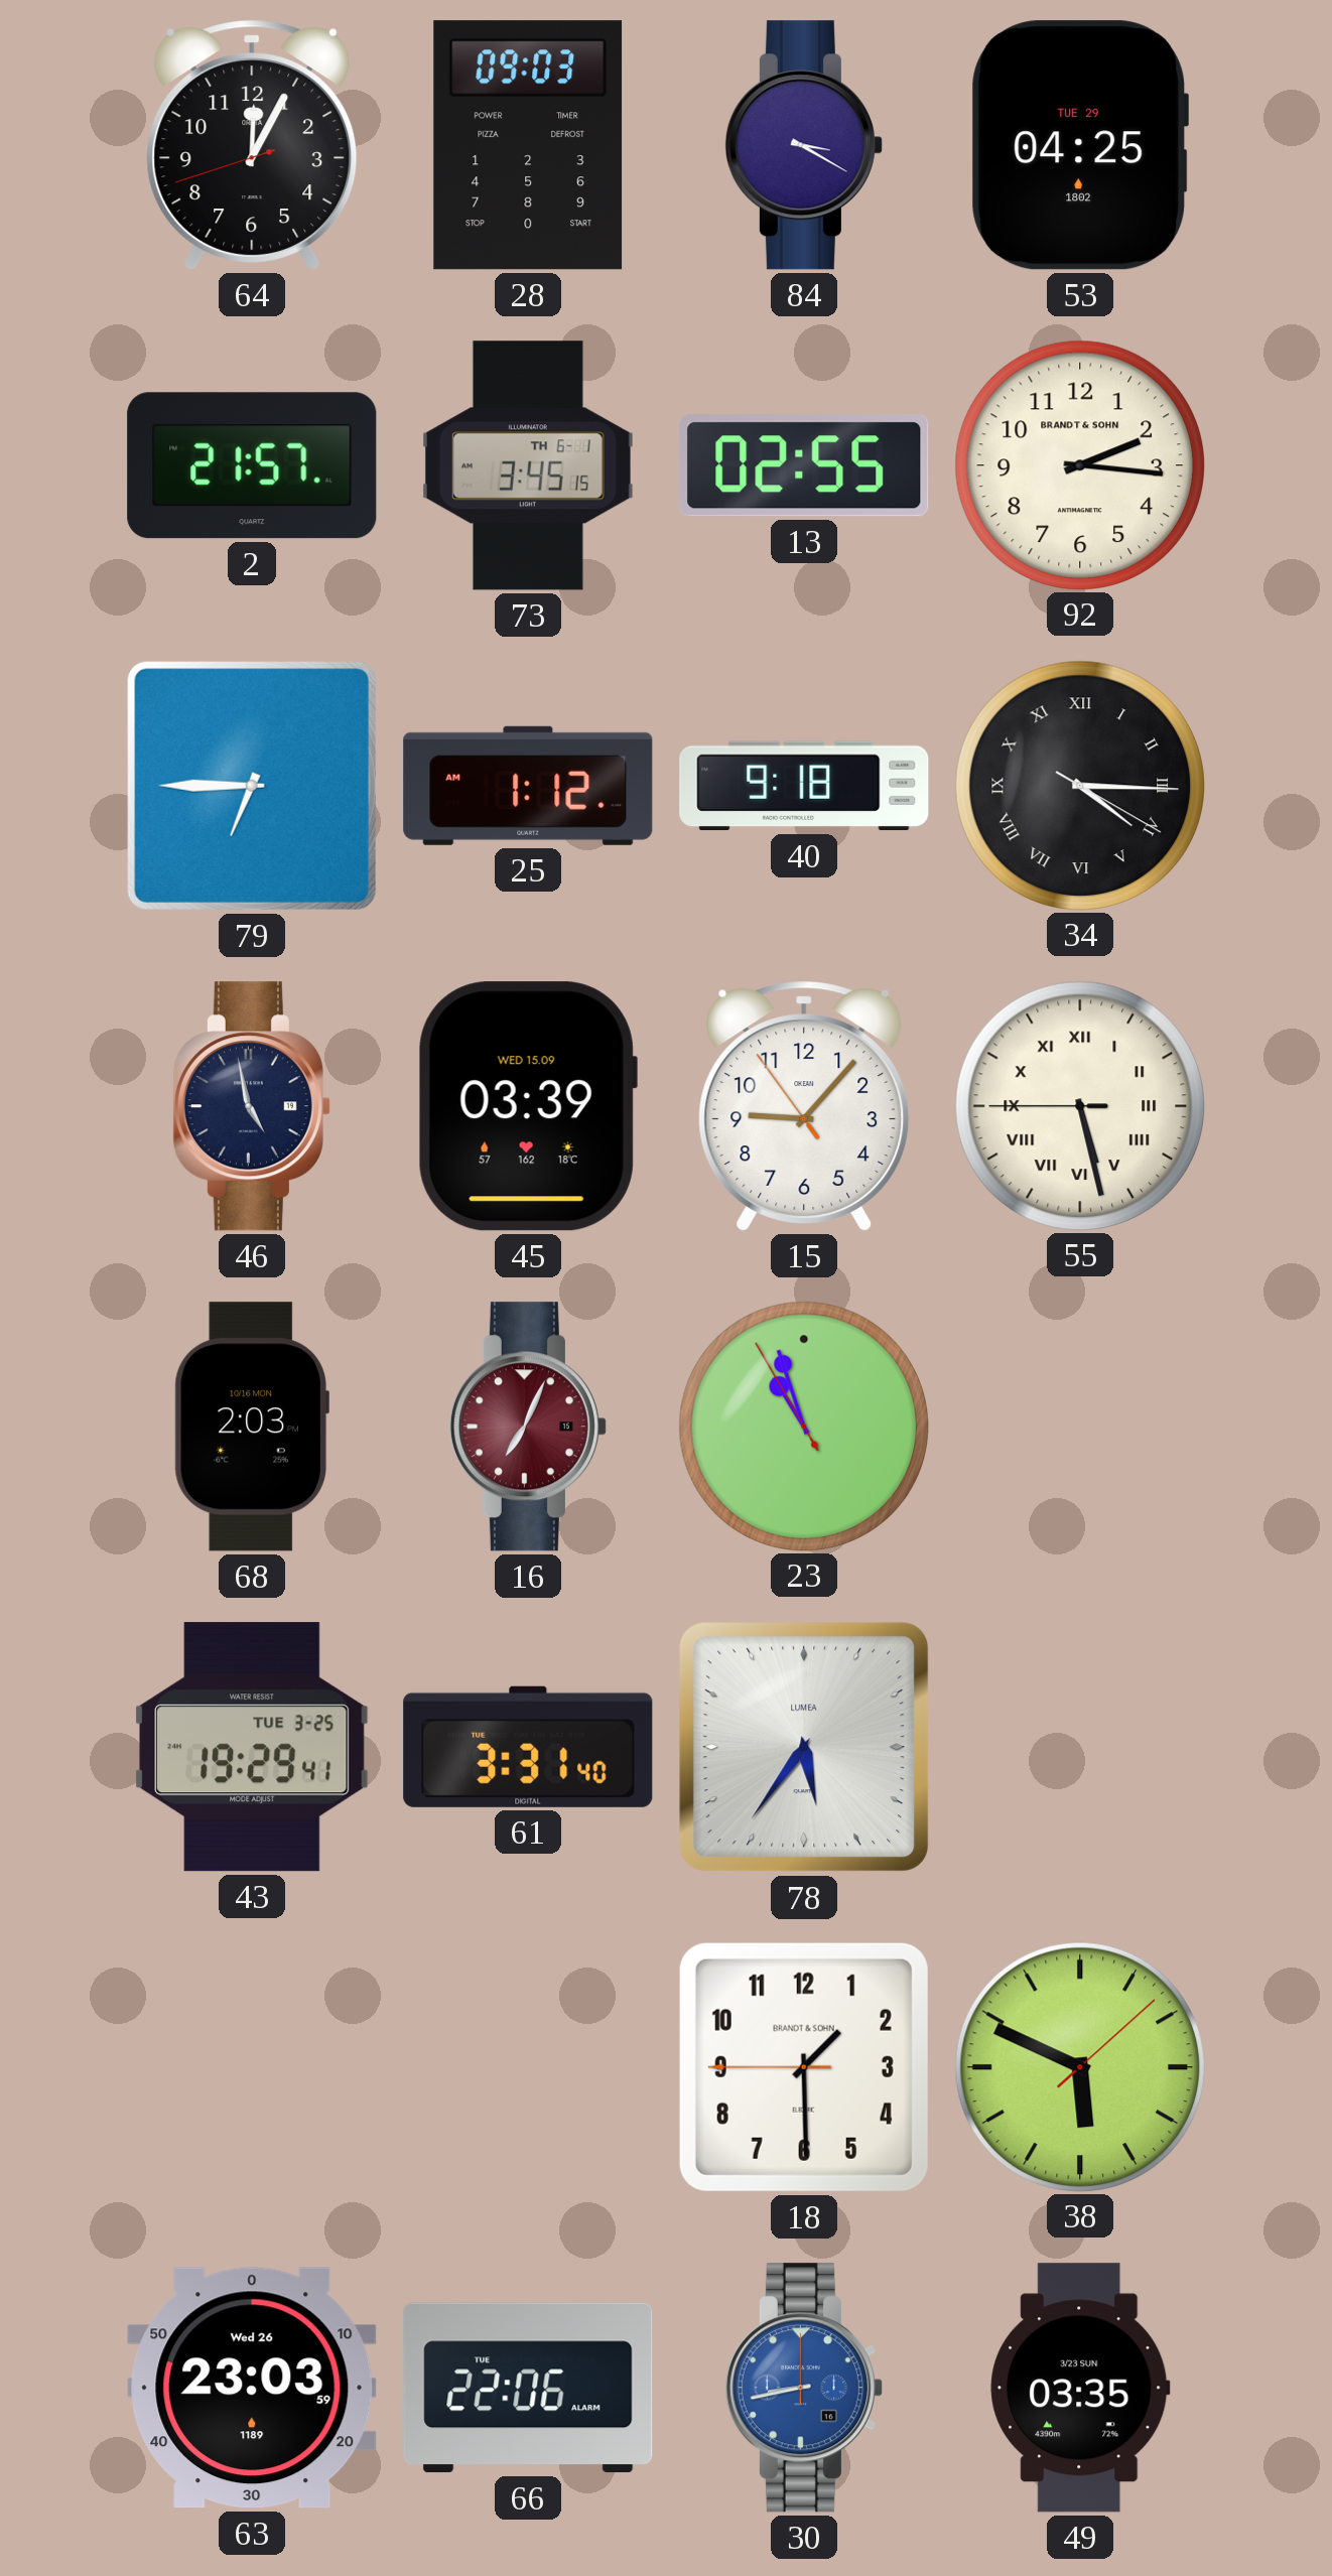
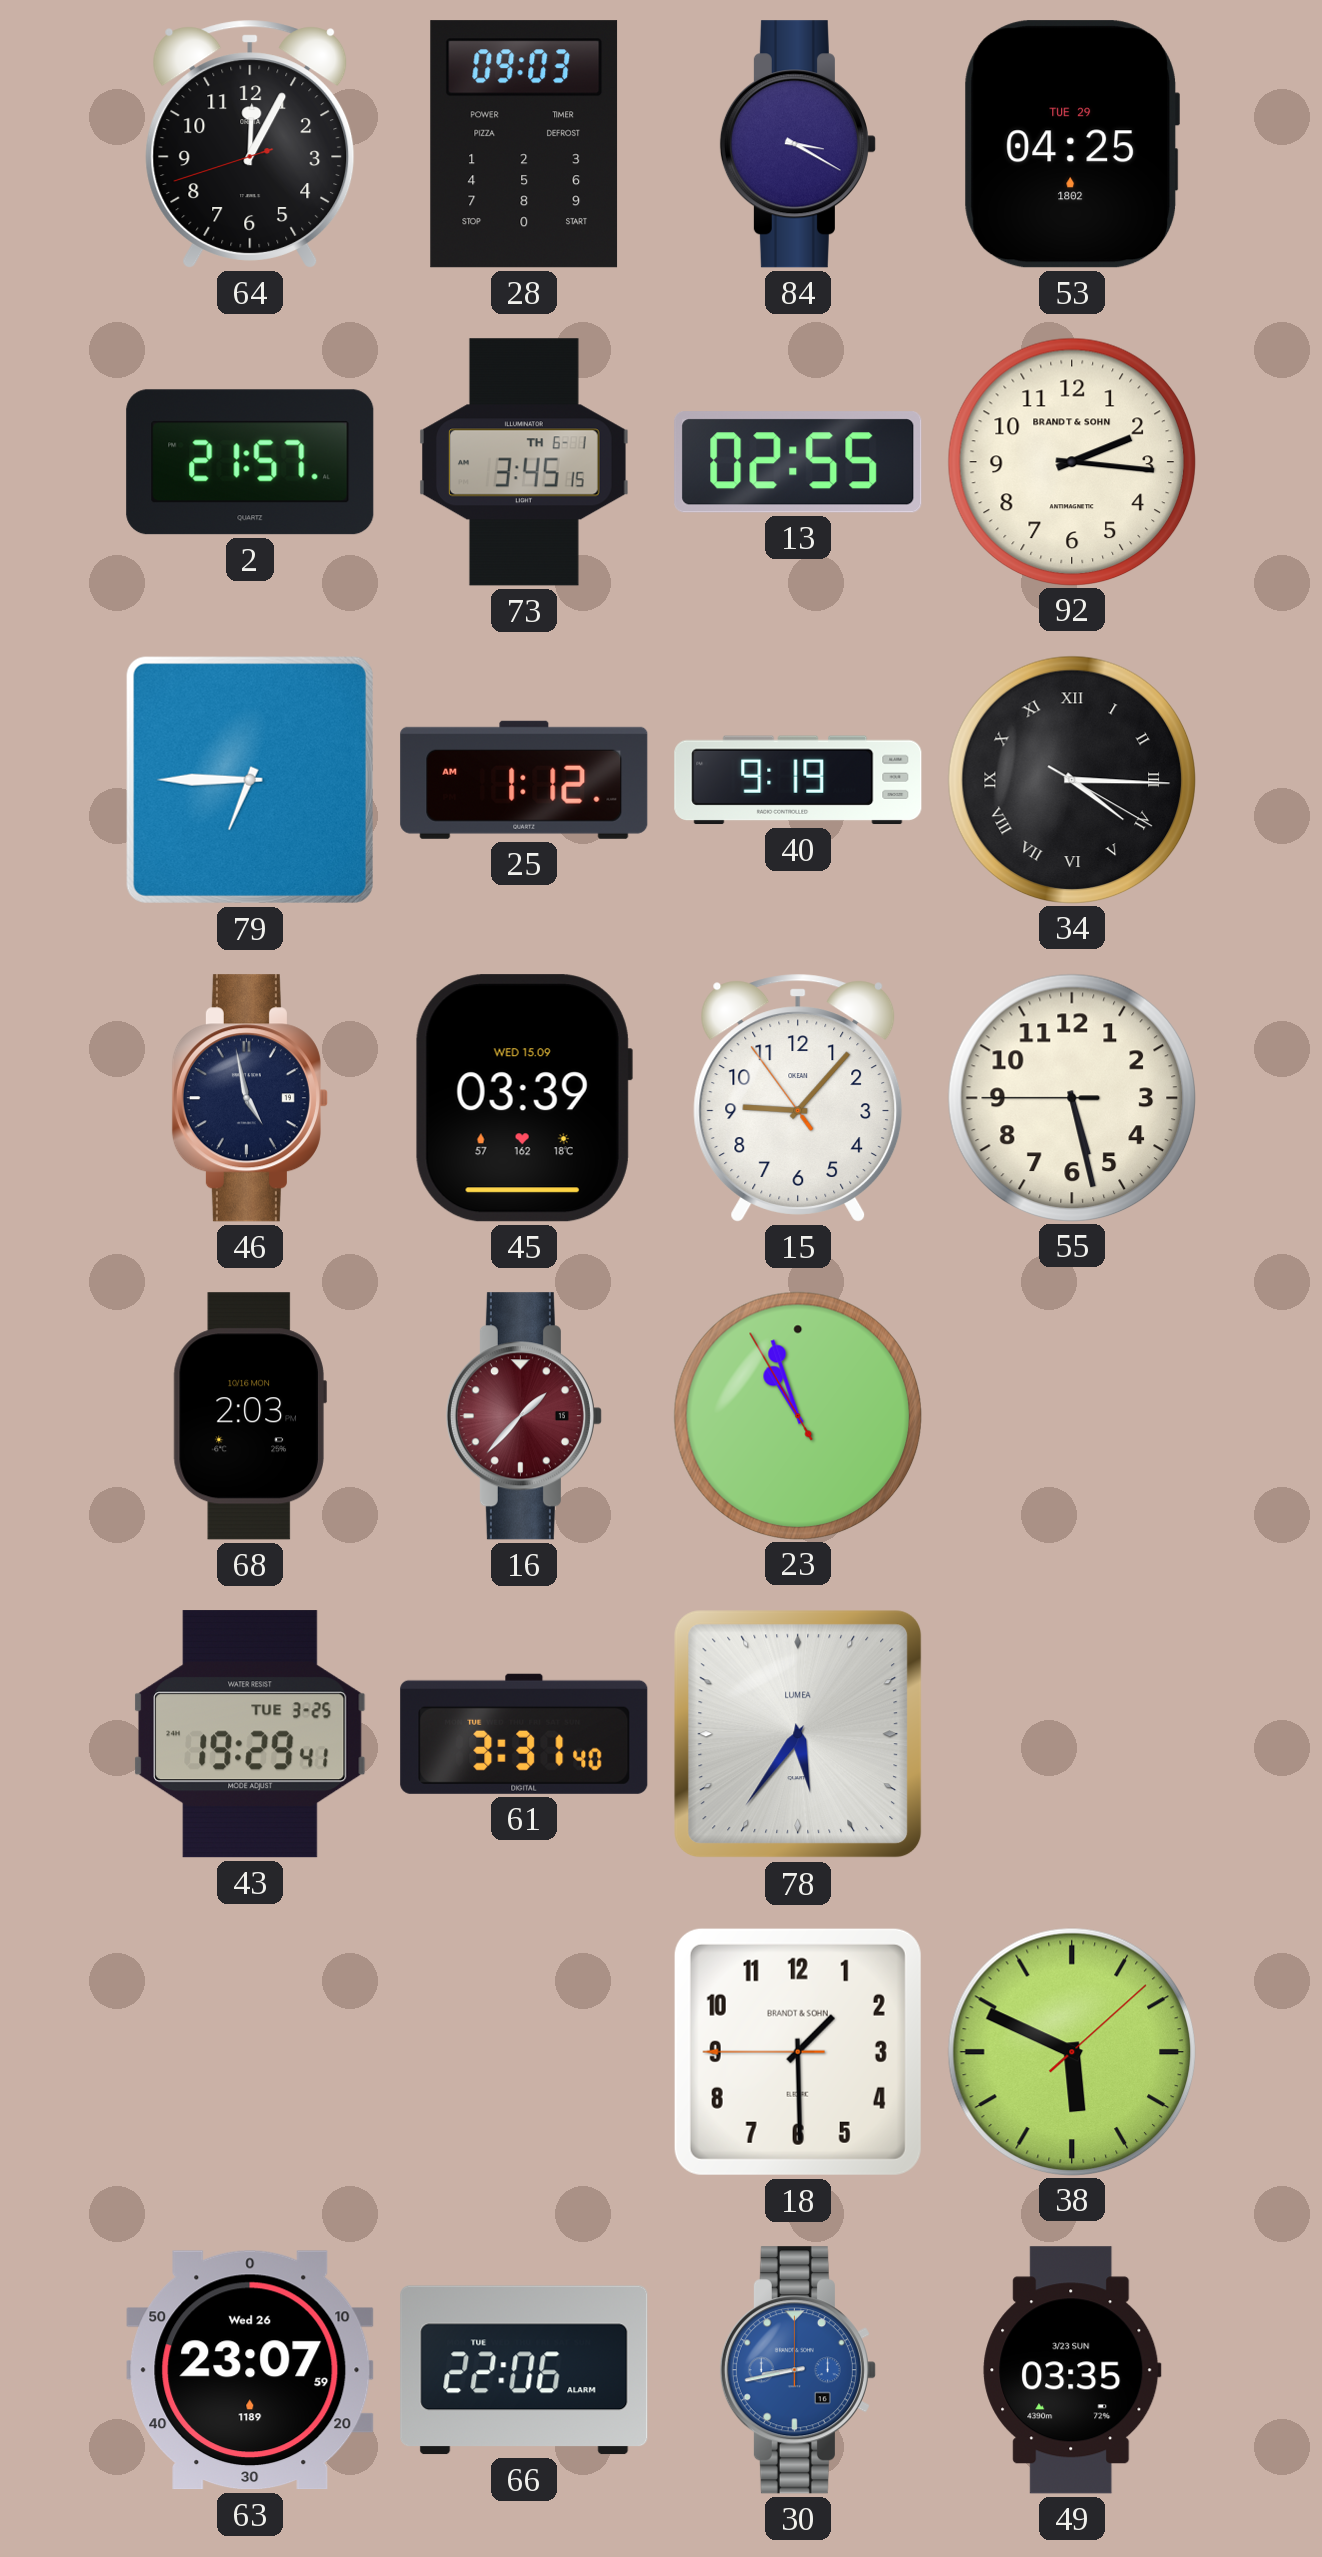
40: 9:18 -> 9:19
55 numerals: Roman -> Arabic
16: 7:04 -> 1:37
63: 23:03 -> 23:07
